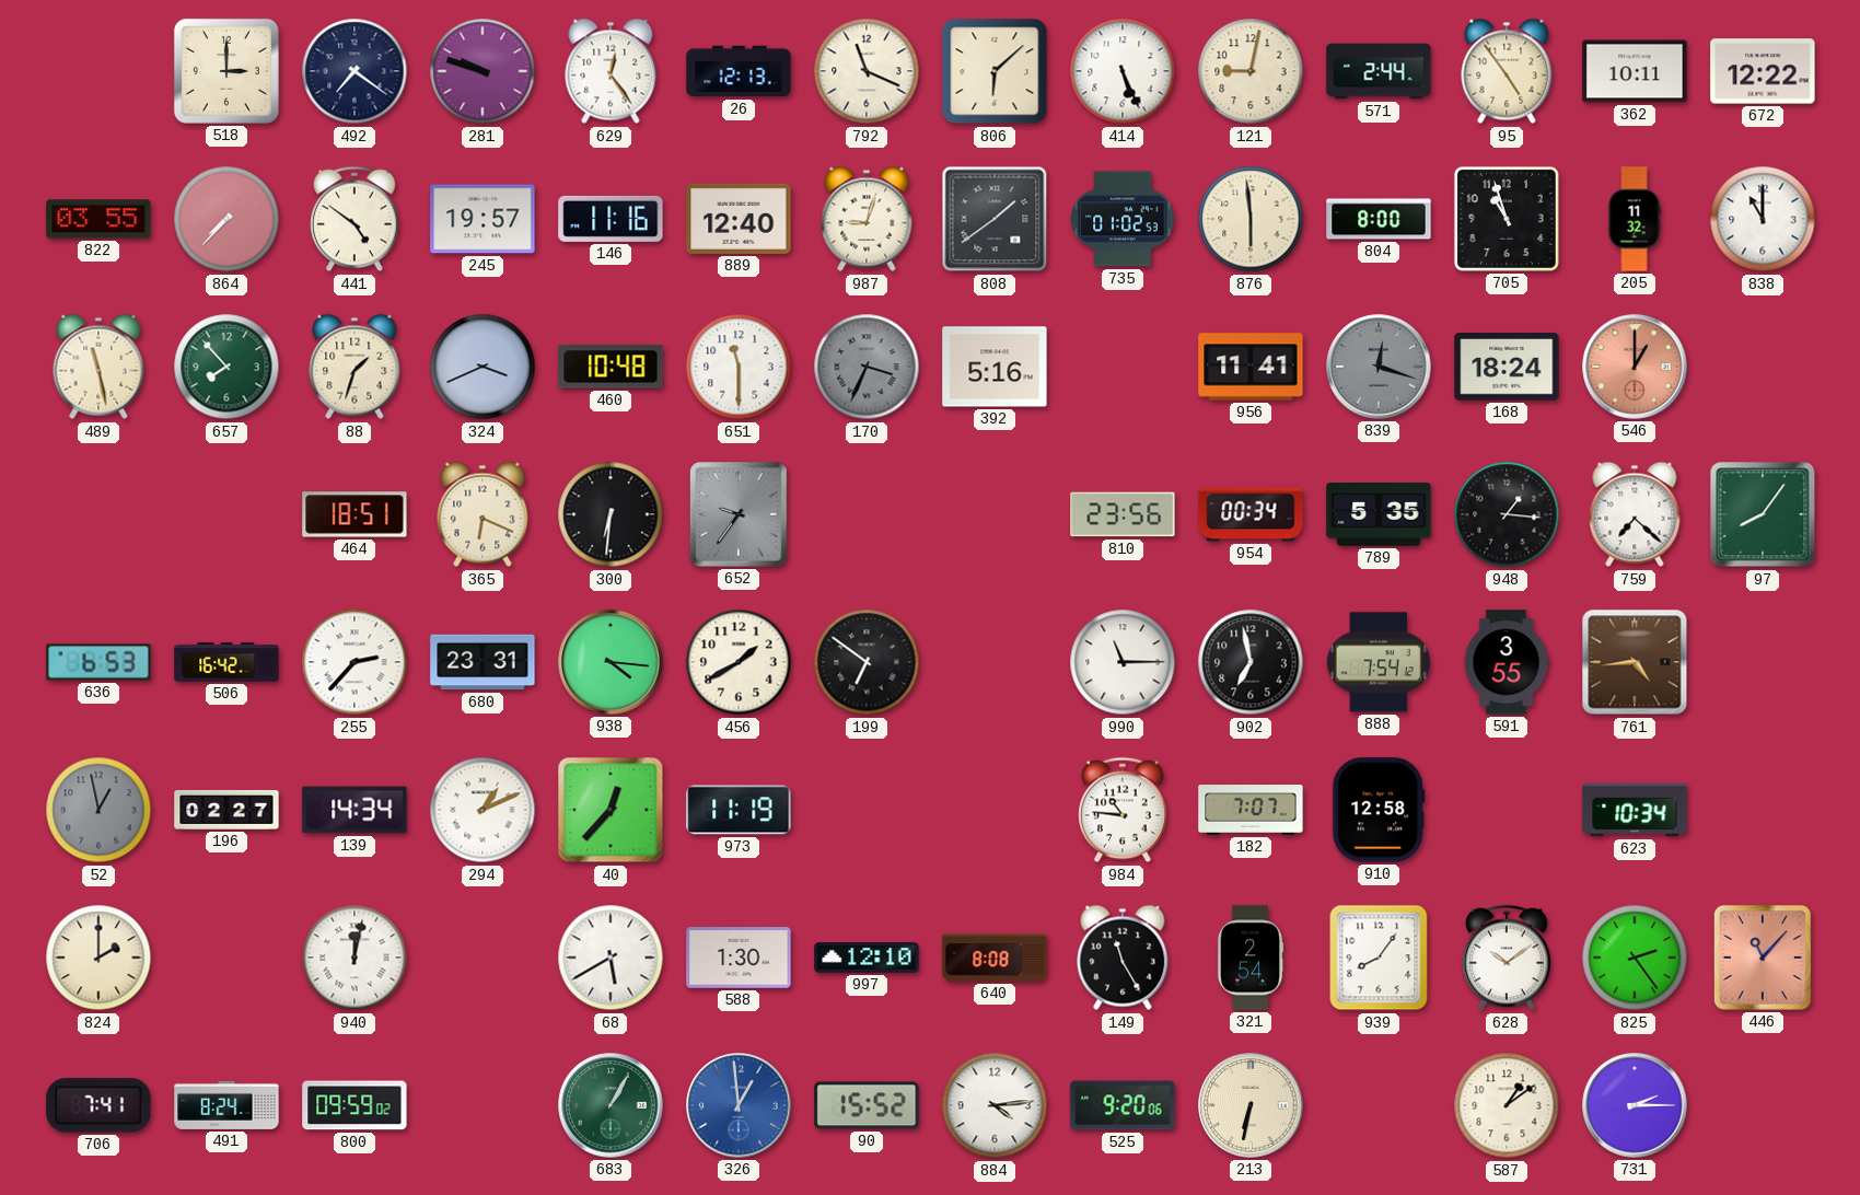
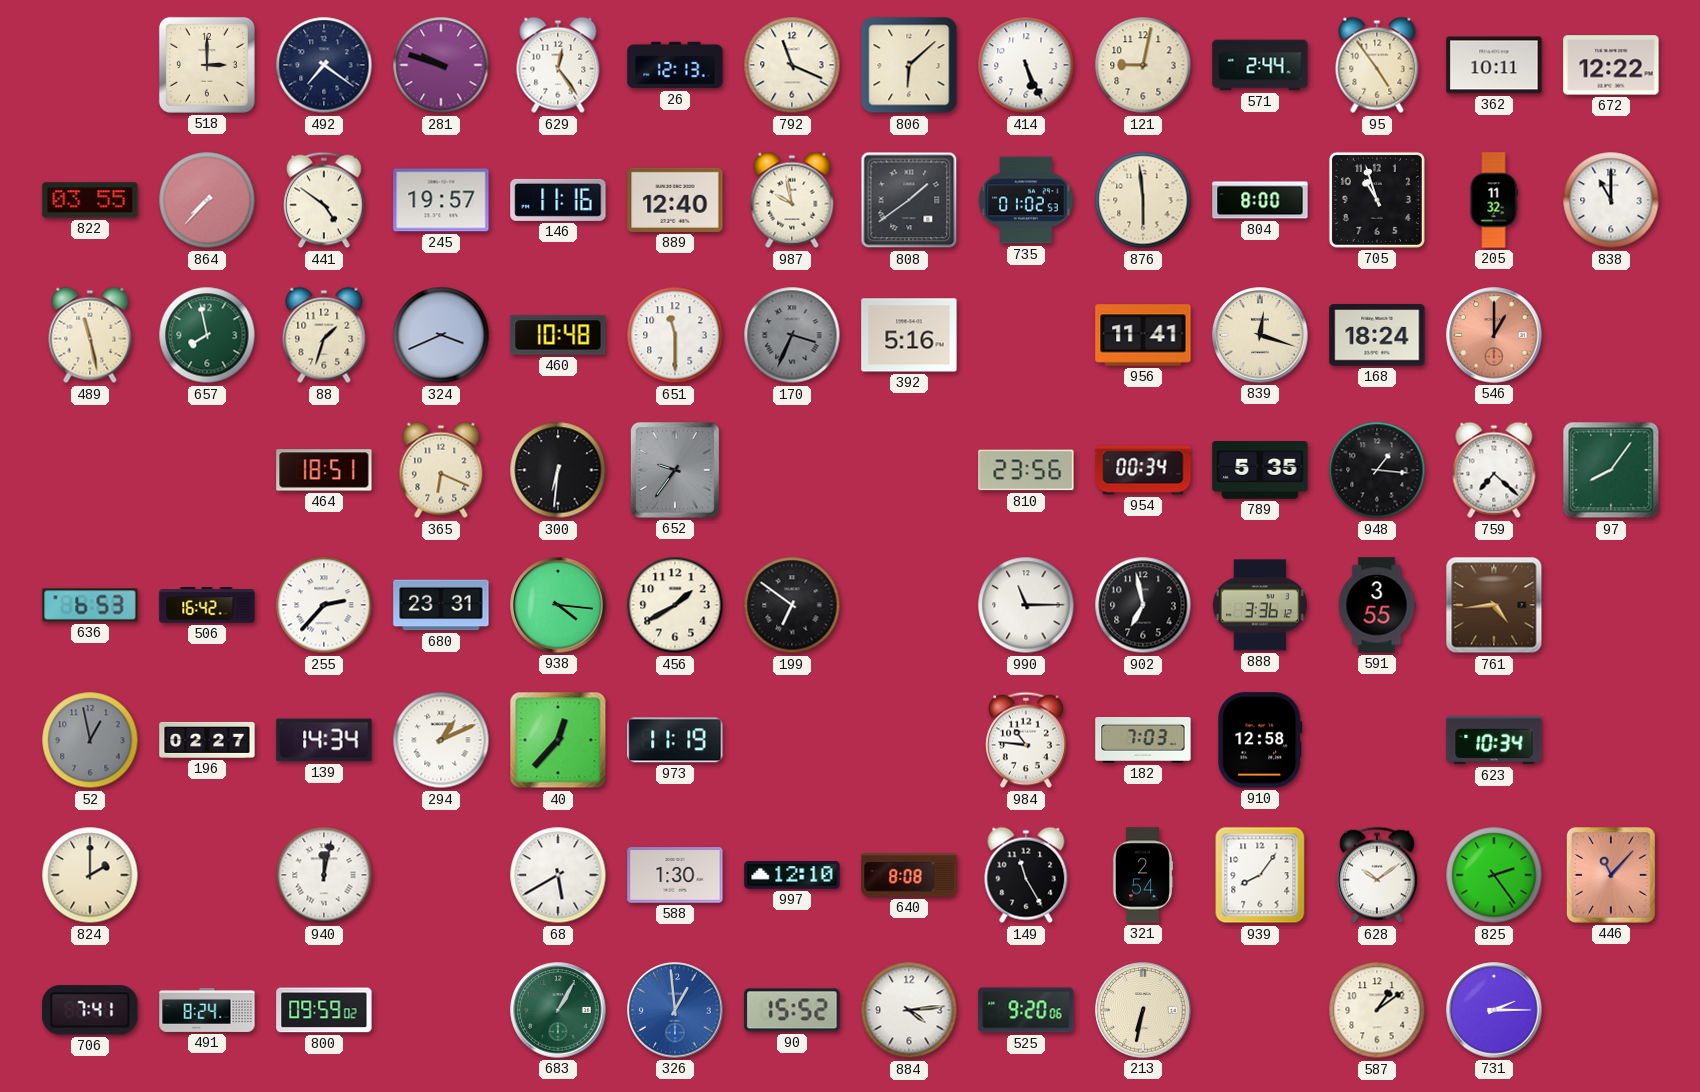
987: 9:03 -> 9:58
657: 7:53 -> 7:58
839 dial: grey -> cream
888: 7:54 -> 3:36
182: 7:07 -> 7:03
